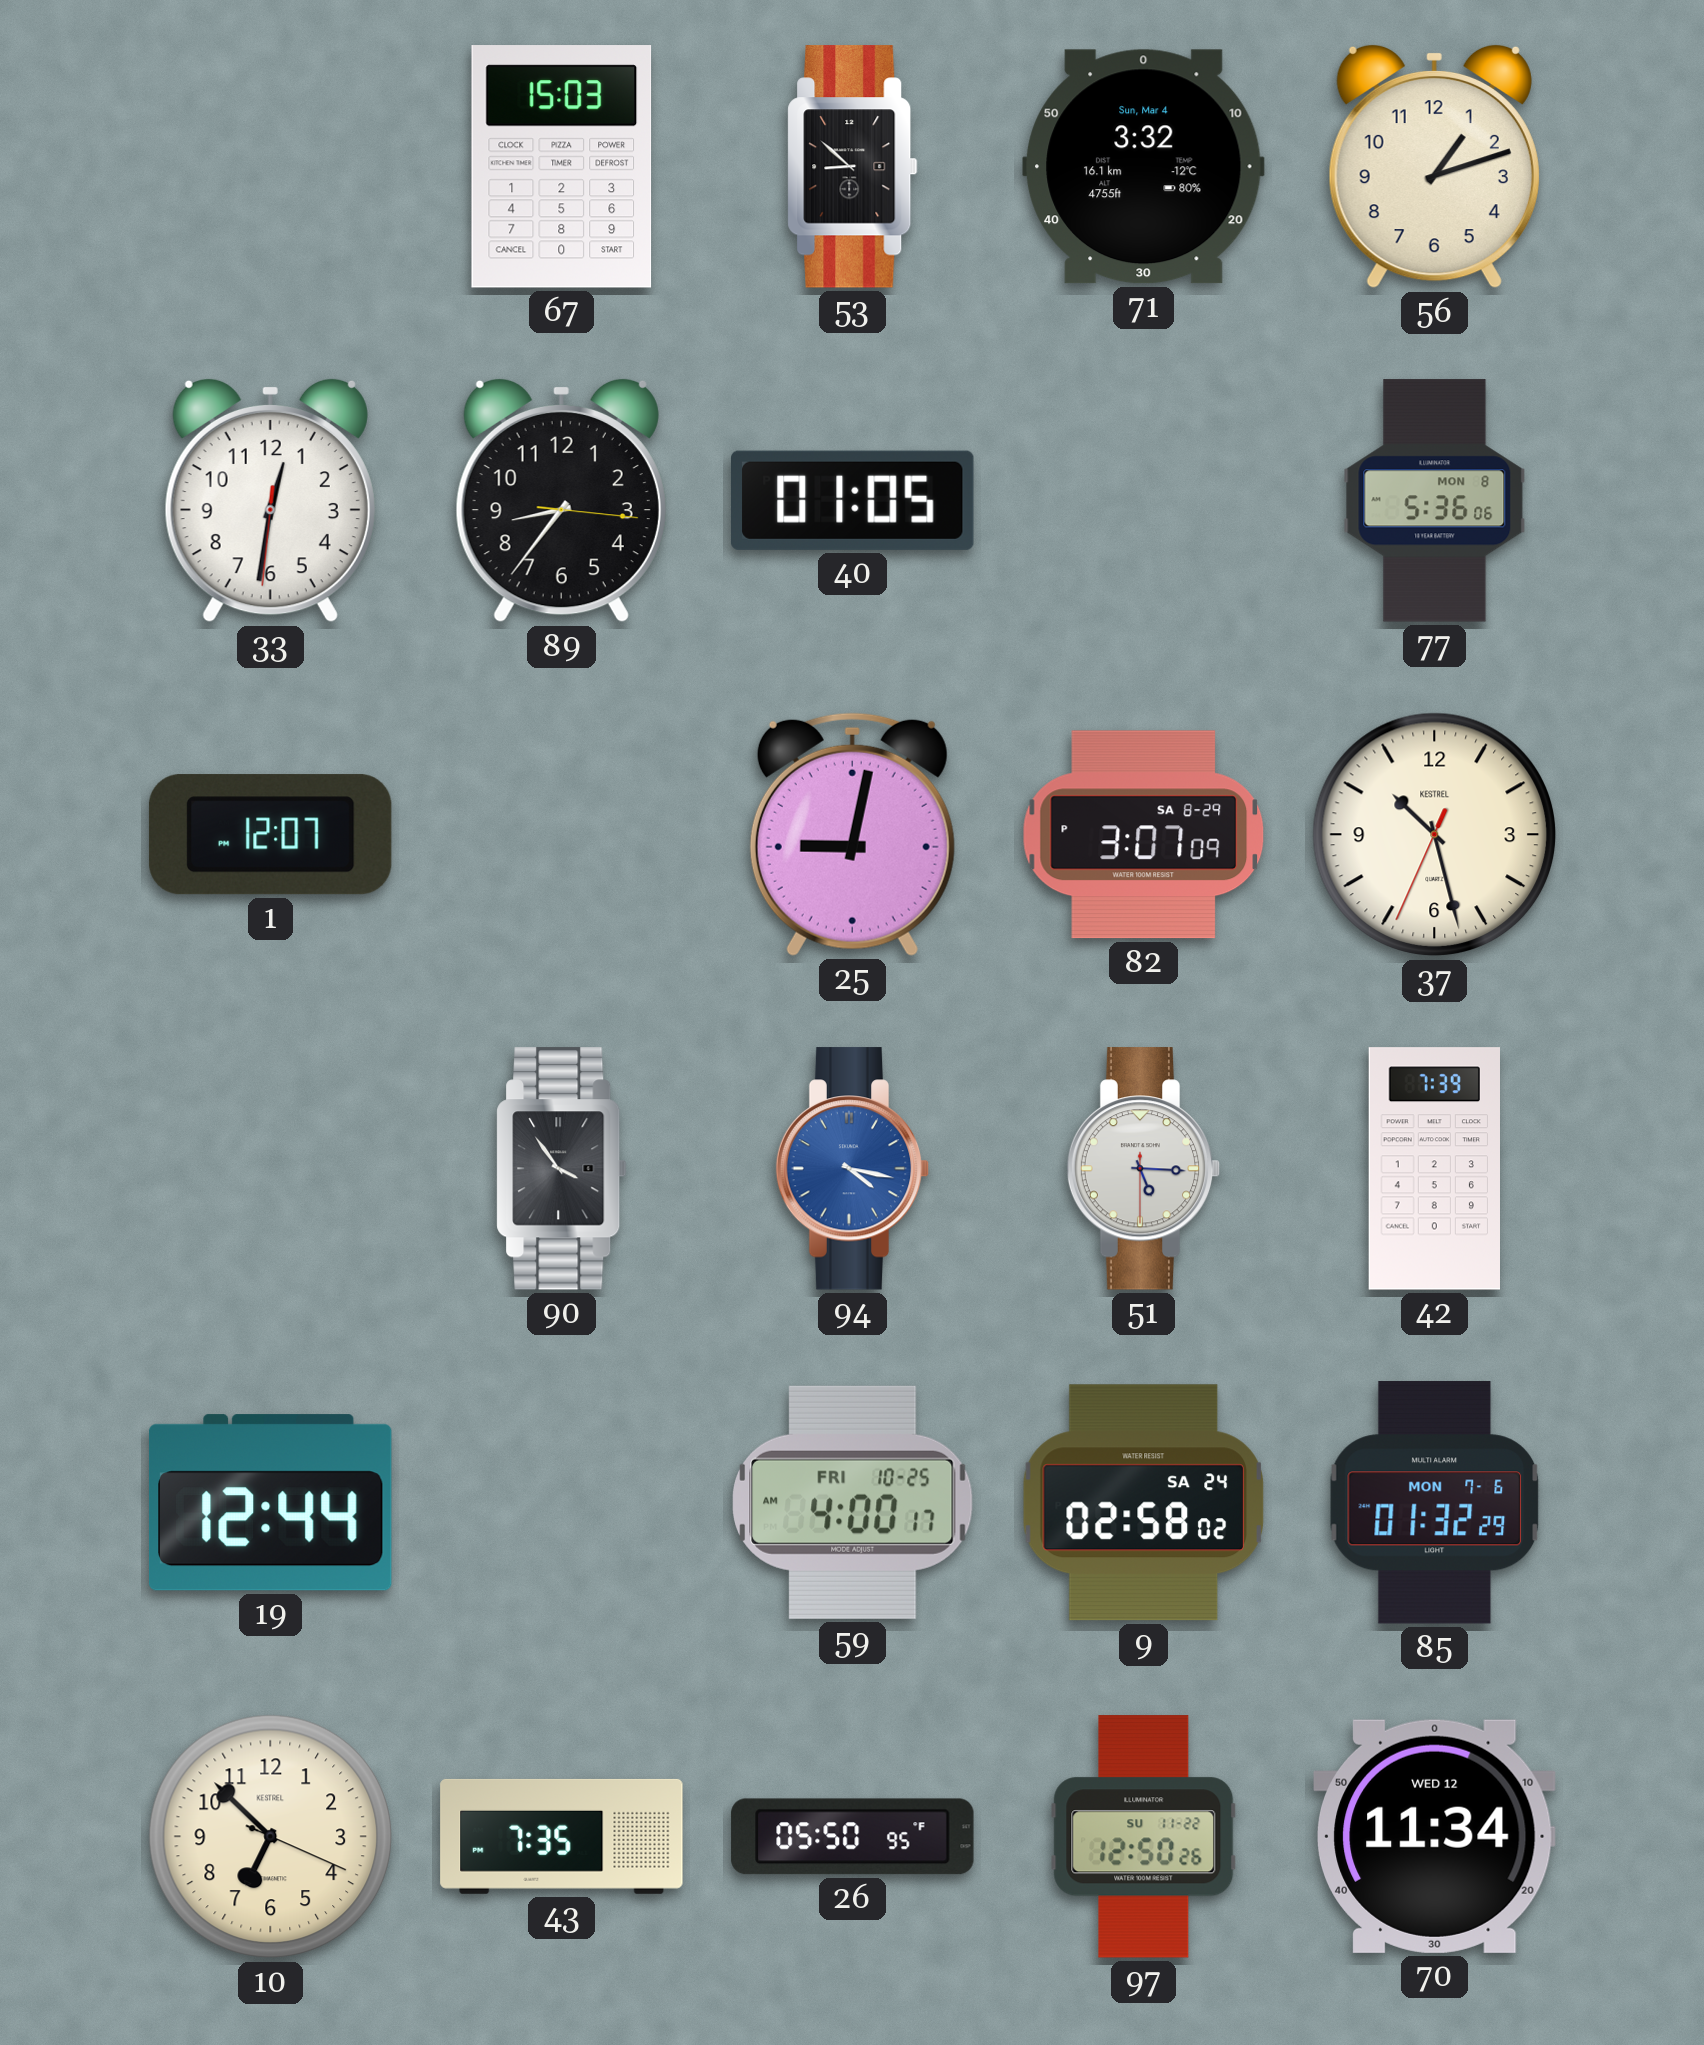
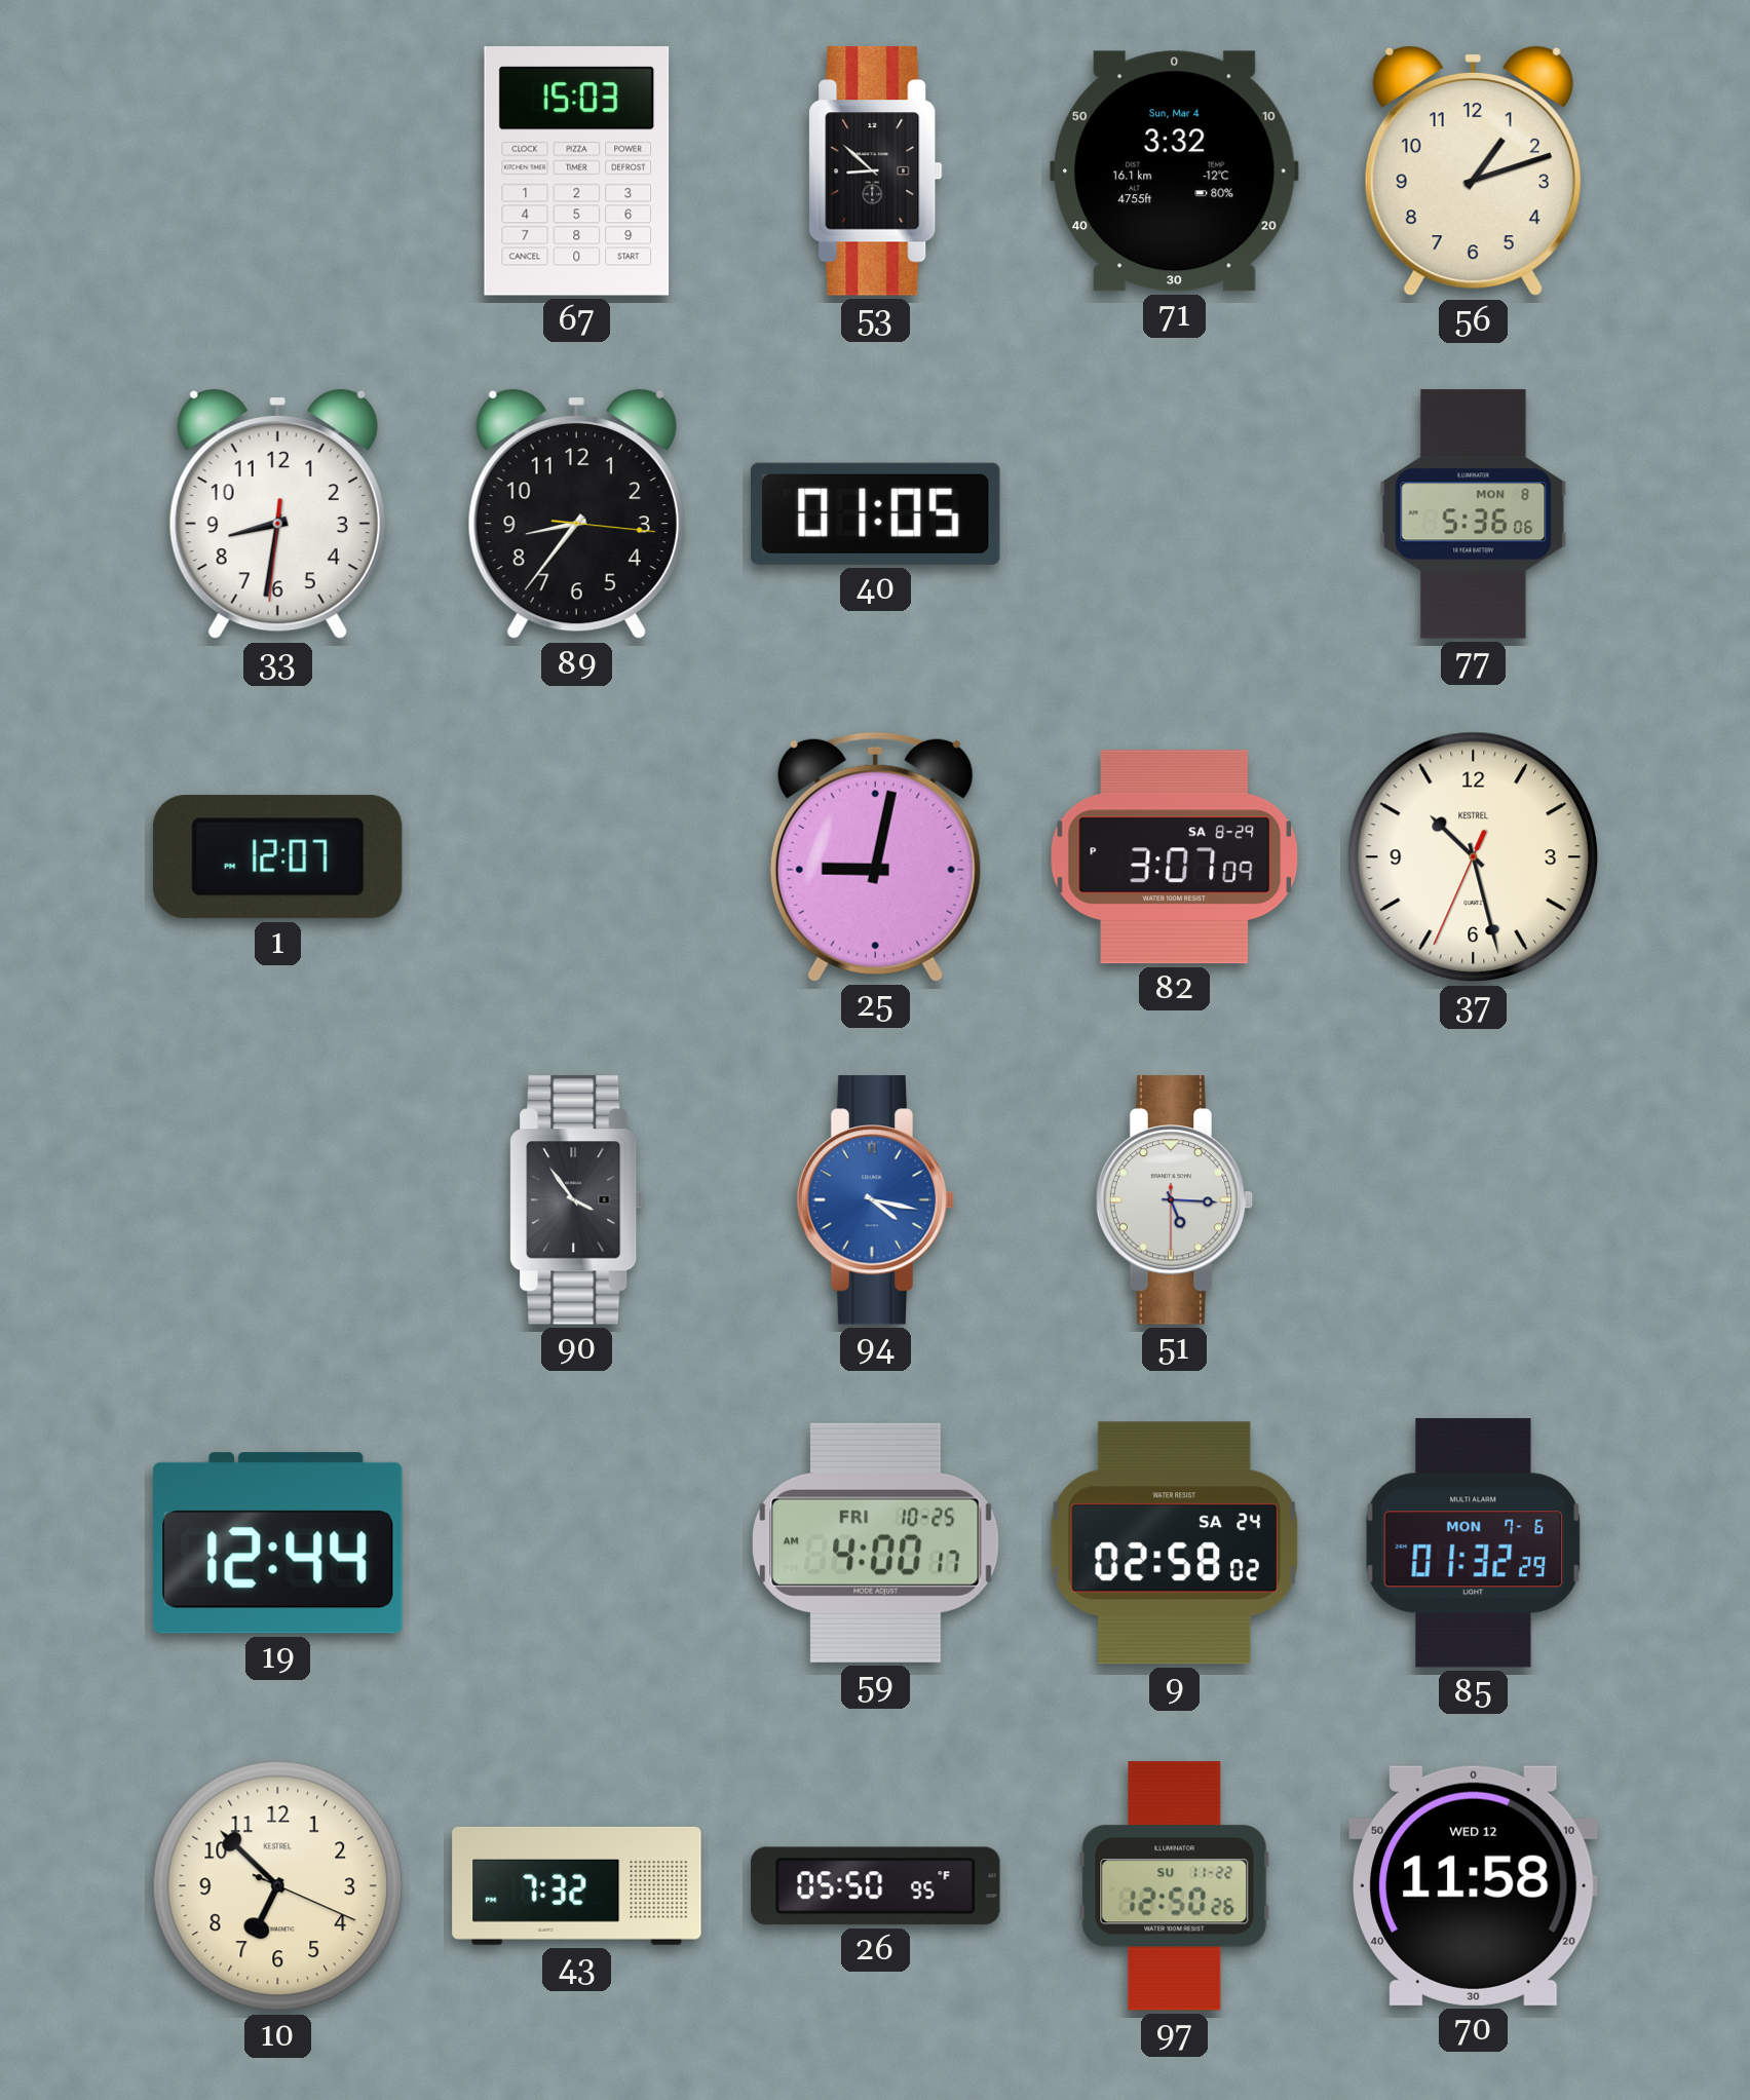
33: 12:31 -> 8:31
42: 7:39 -> none
43: 7:35 -> 7:32
70: 11:34 -> 11:58
